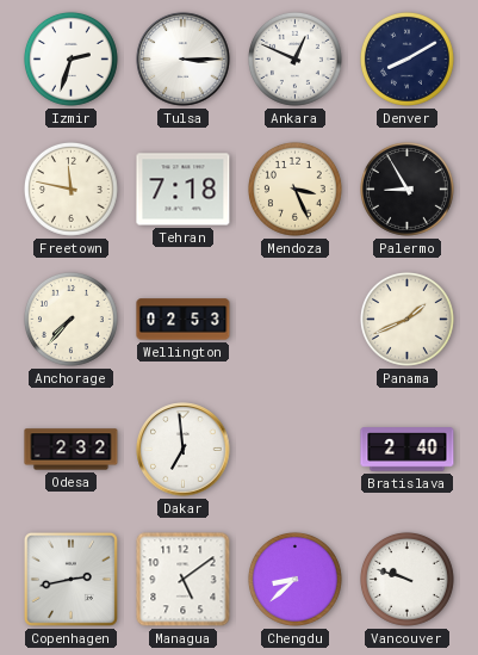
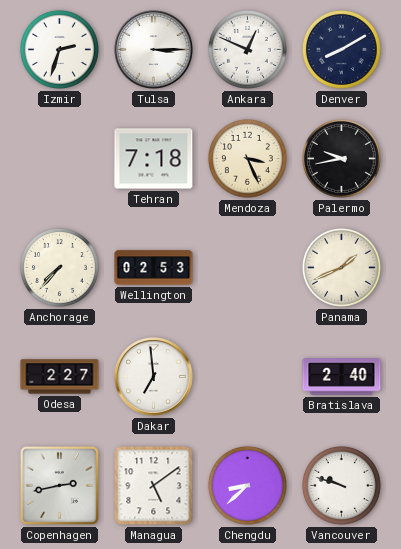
Freetown: 11:47 -> none
Palermo: 8:55 -> 9:43
Odesa: 2:32 -> 2:27
